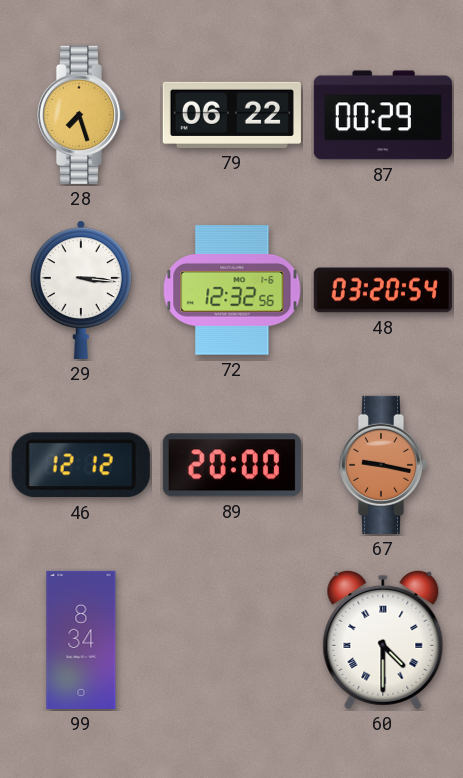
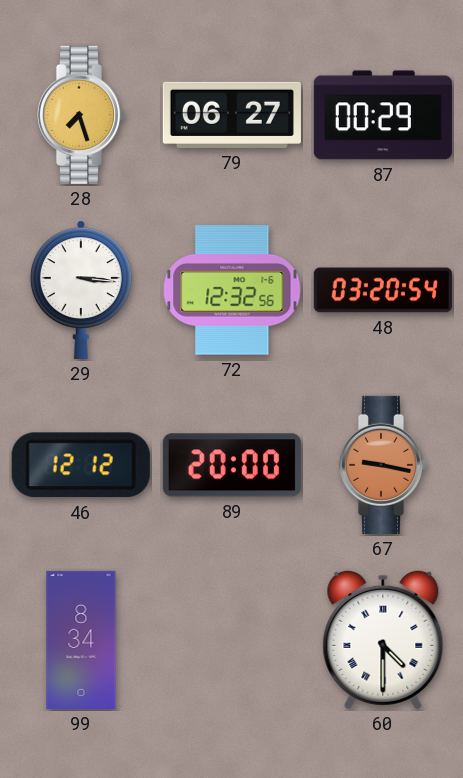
79: 06:22 -> 06:27
